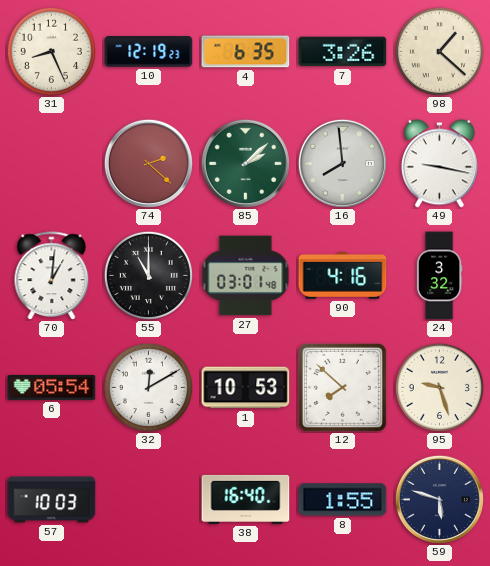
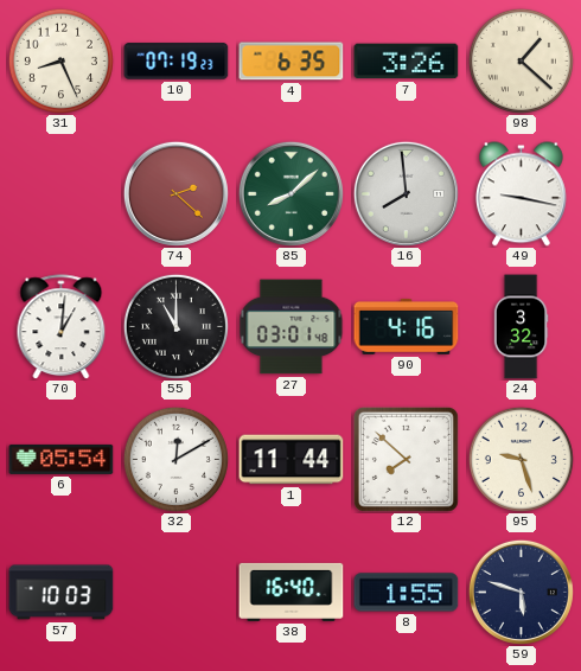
10: 12:19 -> 07:19
85: 2:08 -> 8:08
1: 10:53 -> 11:44
